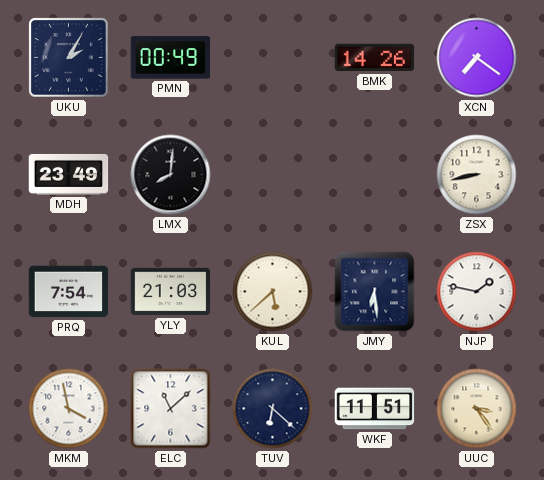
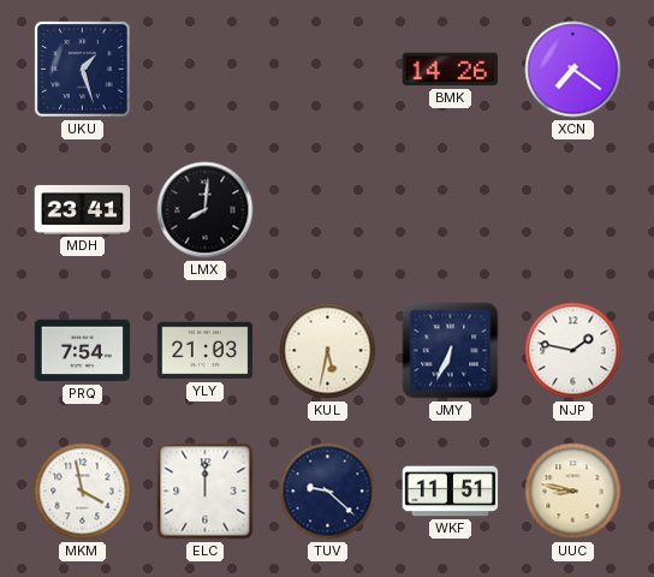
UKU: 2:05 -> 1:27
PMN: 00:49 -> none
MDH: 23:49 -> 23:41
ZSX: 8:43 -> none
KUL: 5:38 -> 5:32
JMY: 6:29 -> 6:34
ELC: 11:08 -> 12:00
TUV: 6:22 -> 9:22
UUC: 3:24 -> 8:47
